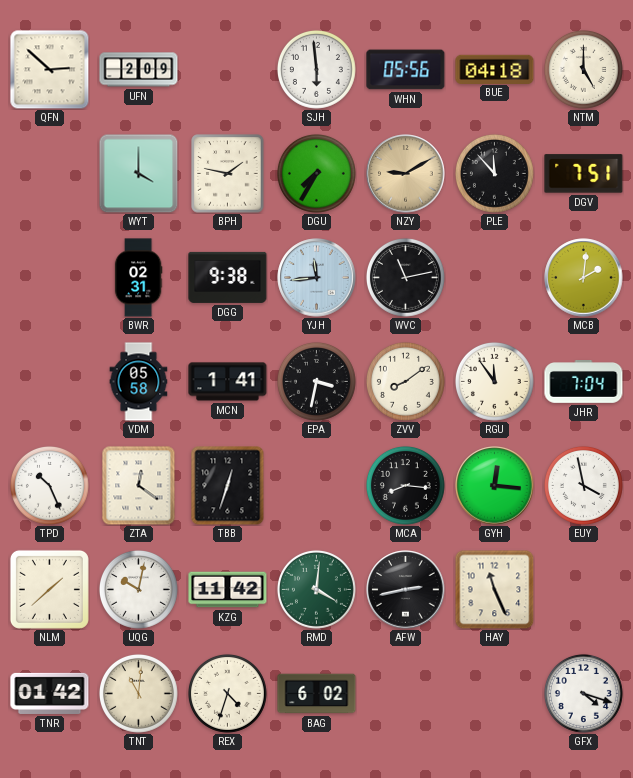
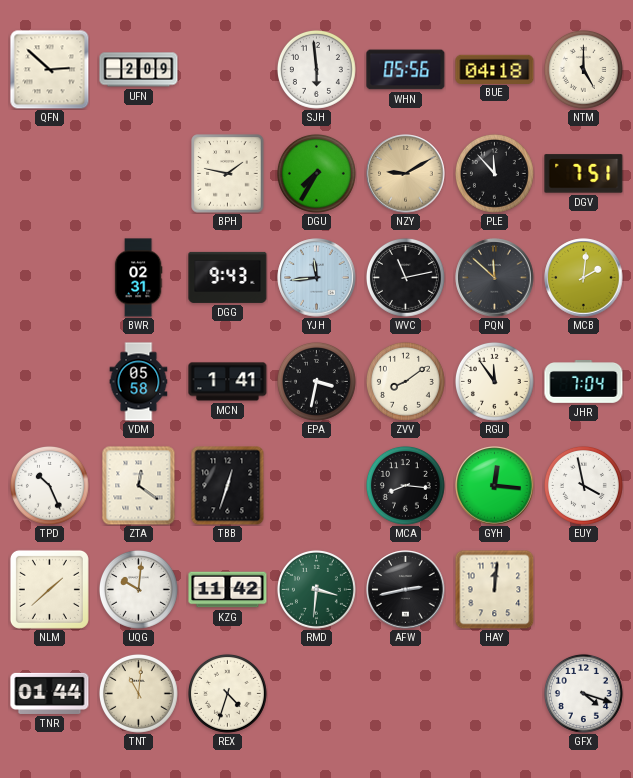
WYT: 4:00 -> none
DGG: 9:38 -> 9:43
PQN: none -> 11:52
UQG: 10:02 -> 10:01
RMD: 4:01 -> 3:31
HAY: 11:26 -> 12:01
TNR: 01:42 -> 01:44
BAG: 6:02 -> none
